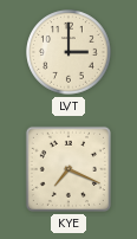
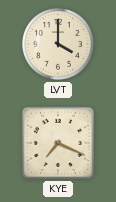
LVT: 3:00 -> 4:00
